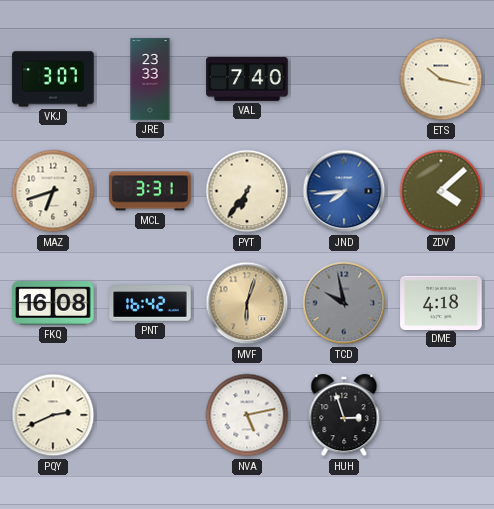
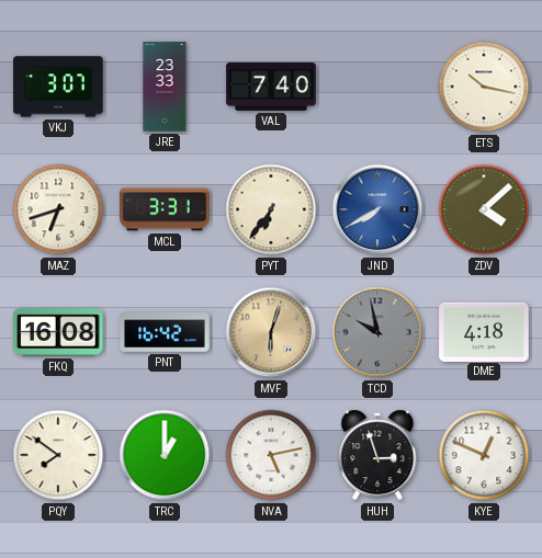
JND: 7:44 -> 7:40
PQY: 2:41 -> 7:51
TRC: none -> 1:00
KYE: none -> 12:49
